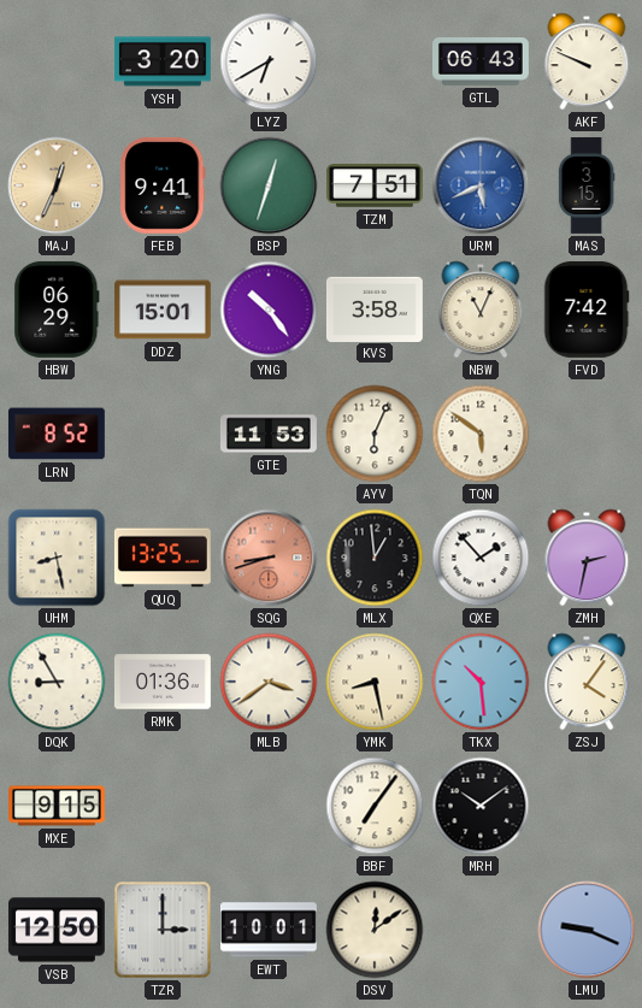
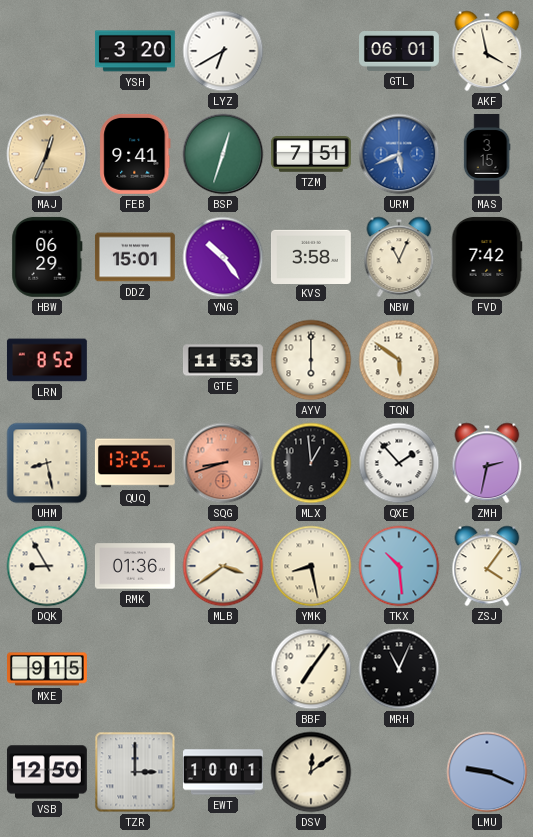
GTL: 06:43 -> 06:01
AKF: 9:49 -> 3:58
AYV: 6:04 -> 6:00
MRH: 10:09 -> 11:04
